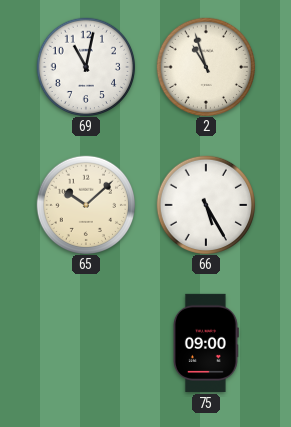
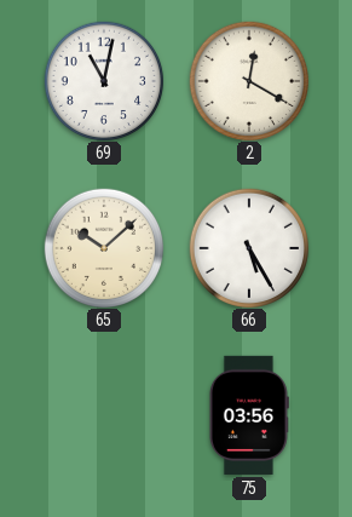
2: 10:57 -> 12:20
75: 09:00 -> 03:56
